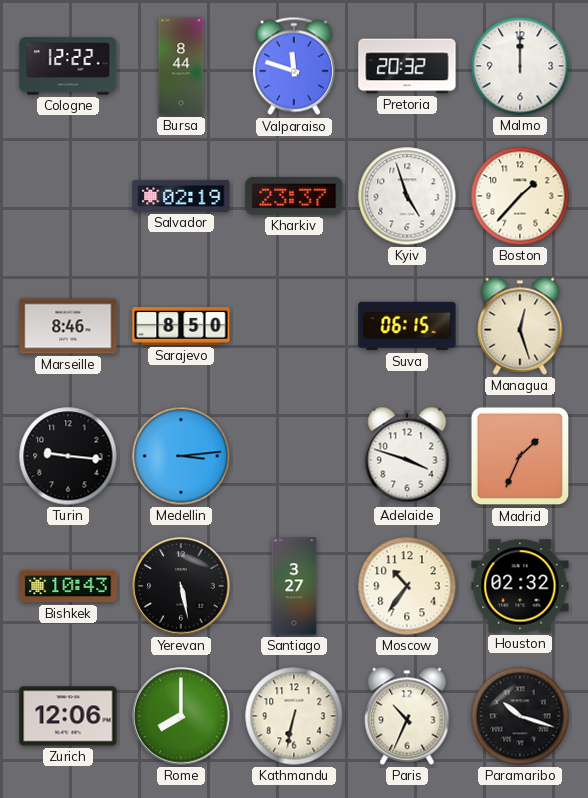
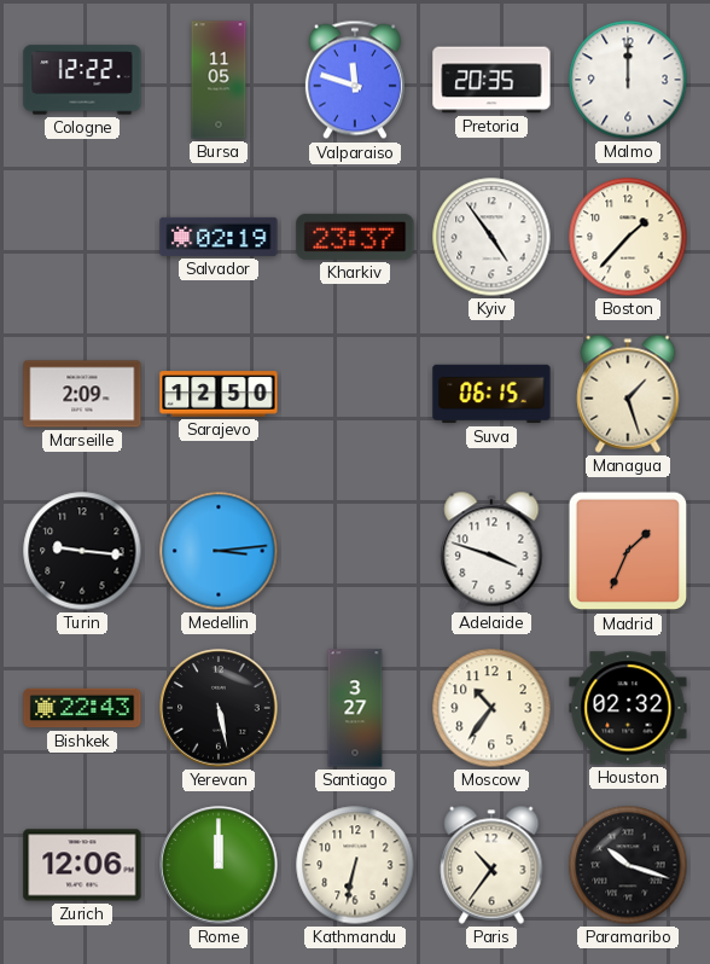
Bursa: 8:44 -> 11:05
Pretoria: 20:32 -> 20:35
Kyiv: 4:57 -> 4:54
Marseille: 8:46 -> 2:09
Sarajevo: 8:50 -> 12:50
Managua: 12:27 -> 1:27
Bishkek: 10:43 -> 22:43
Rome: 8:00 -> 12:00
Paris: 10:34 -> 10:36
